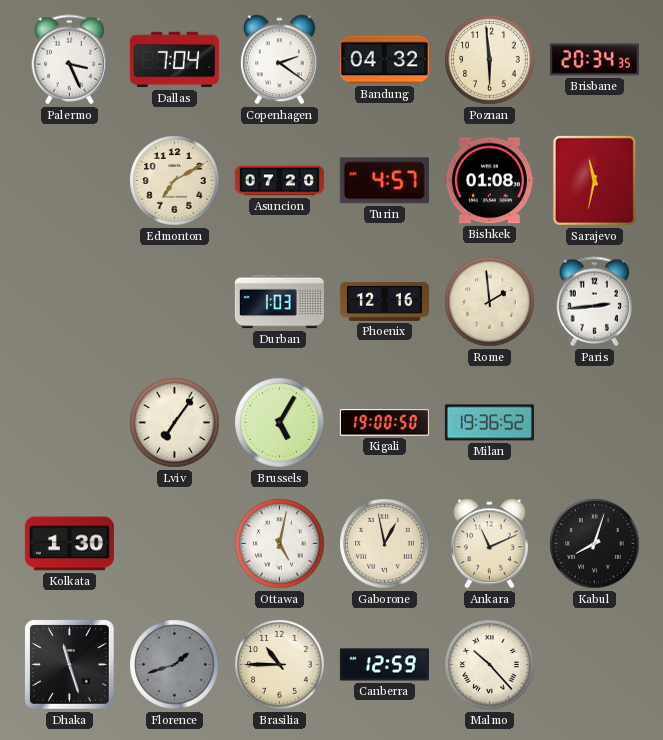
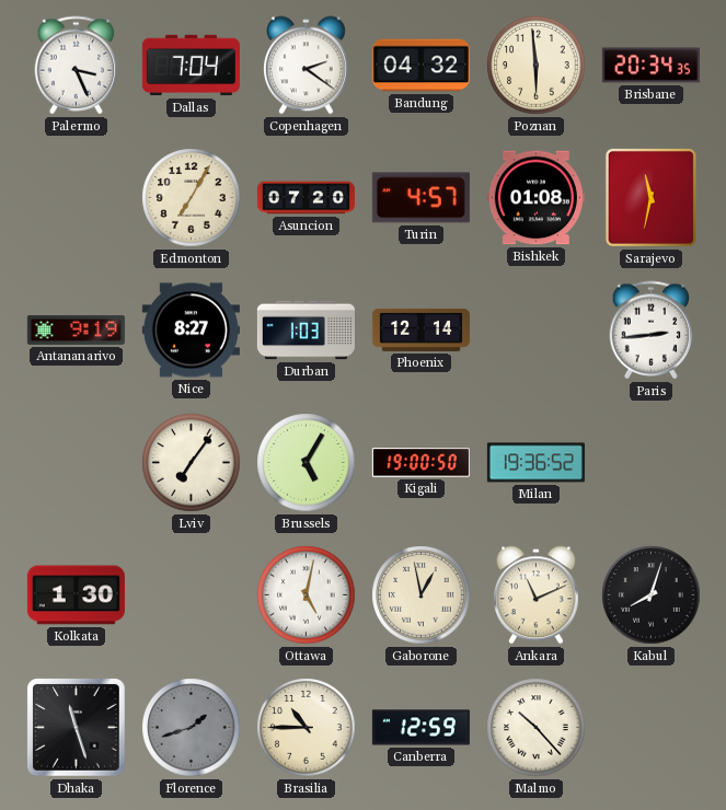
Edmonton: 7:10 -> 7:05
Antananarivo: none -> 9:19
Nice: none -> 8:27
Phoenix: 12:16 -> 12:14
Rome: 1:59 -> none
